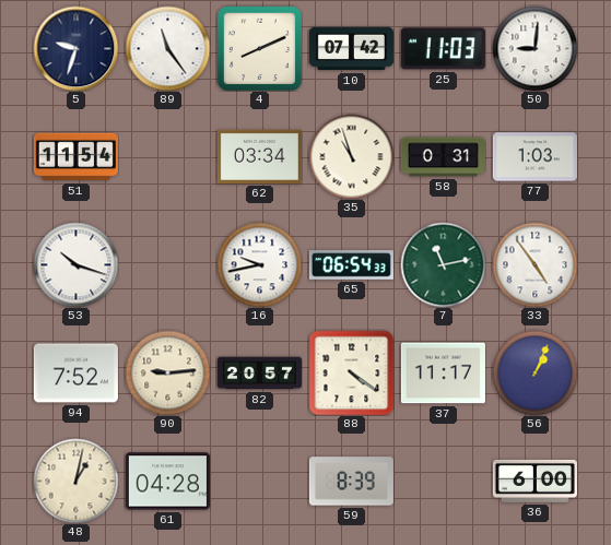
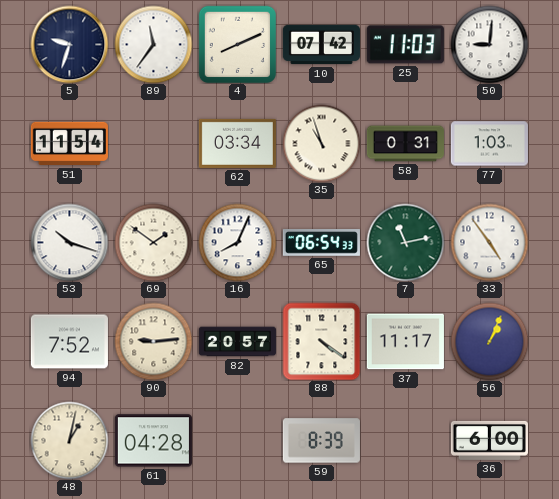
89: 11:24 -> 11:36
69: none -> 1:51
16: 9:43 -> 8:04
